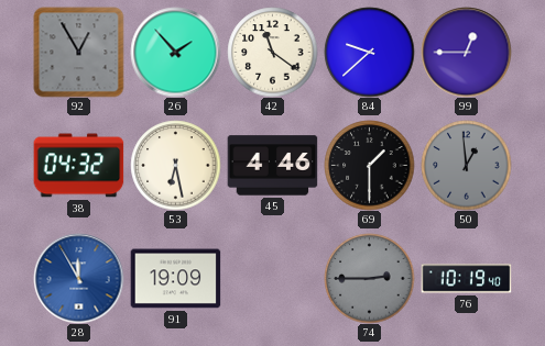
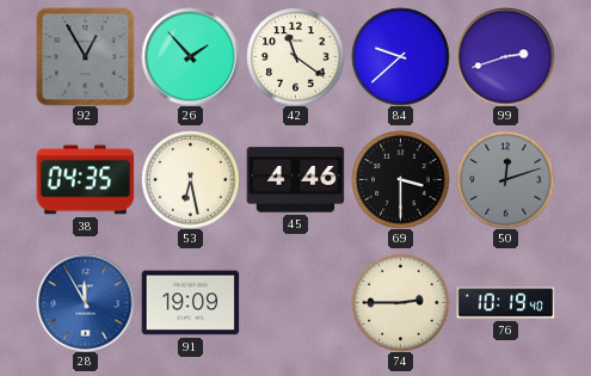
99: 12:45 -> 2:42
38: 04:32 -> 04:35
69: 1:30 -> 3:30
50: 12:59 -> 12:12
74 dial: grey -> cream
